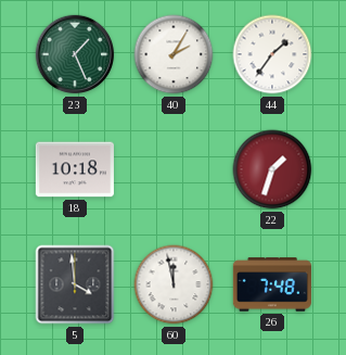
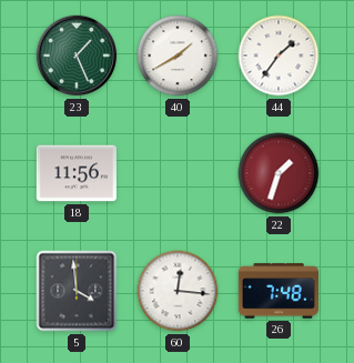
40: 2:05 -> 1:40
18: 10:18 -> 11:56
60: 11:58 -> 12:16
